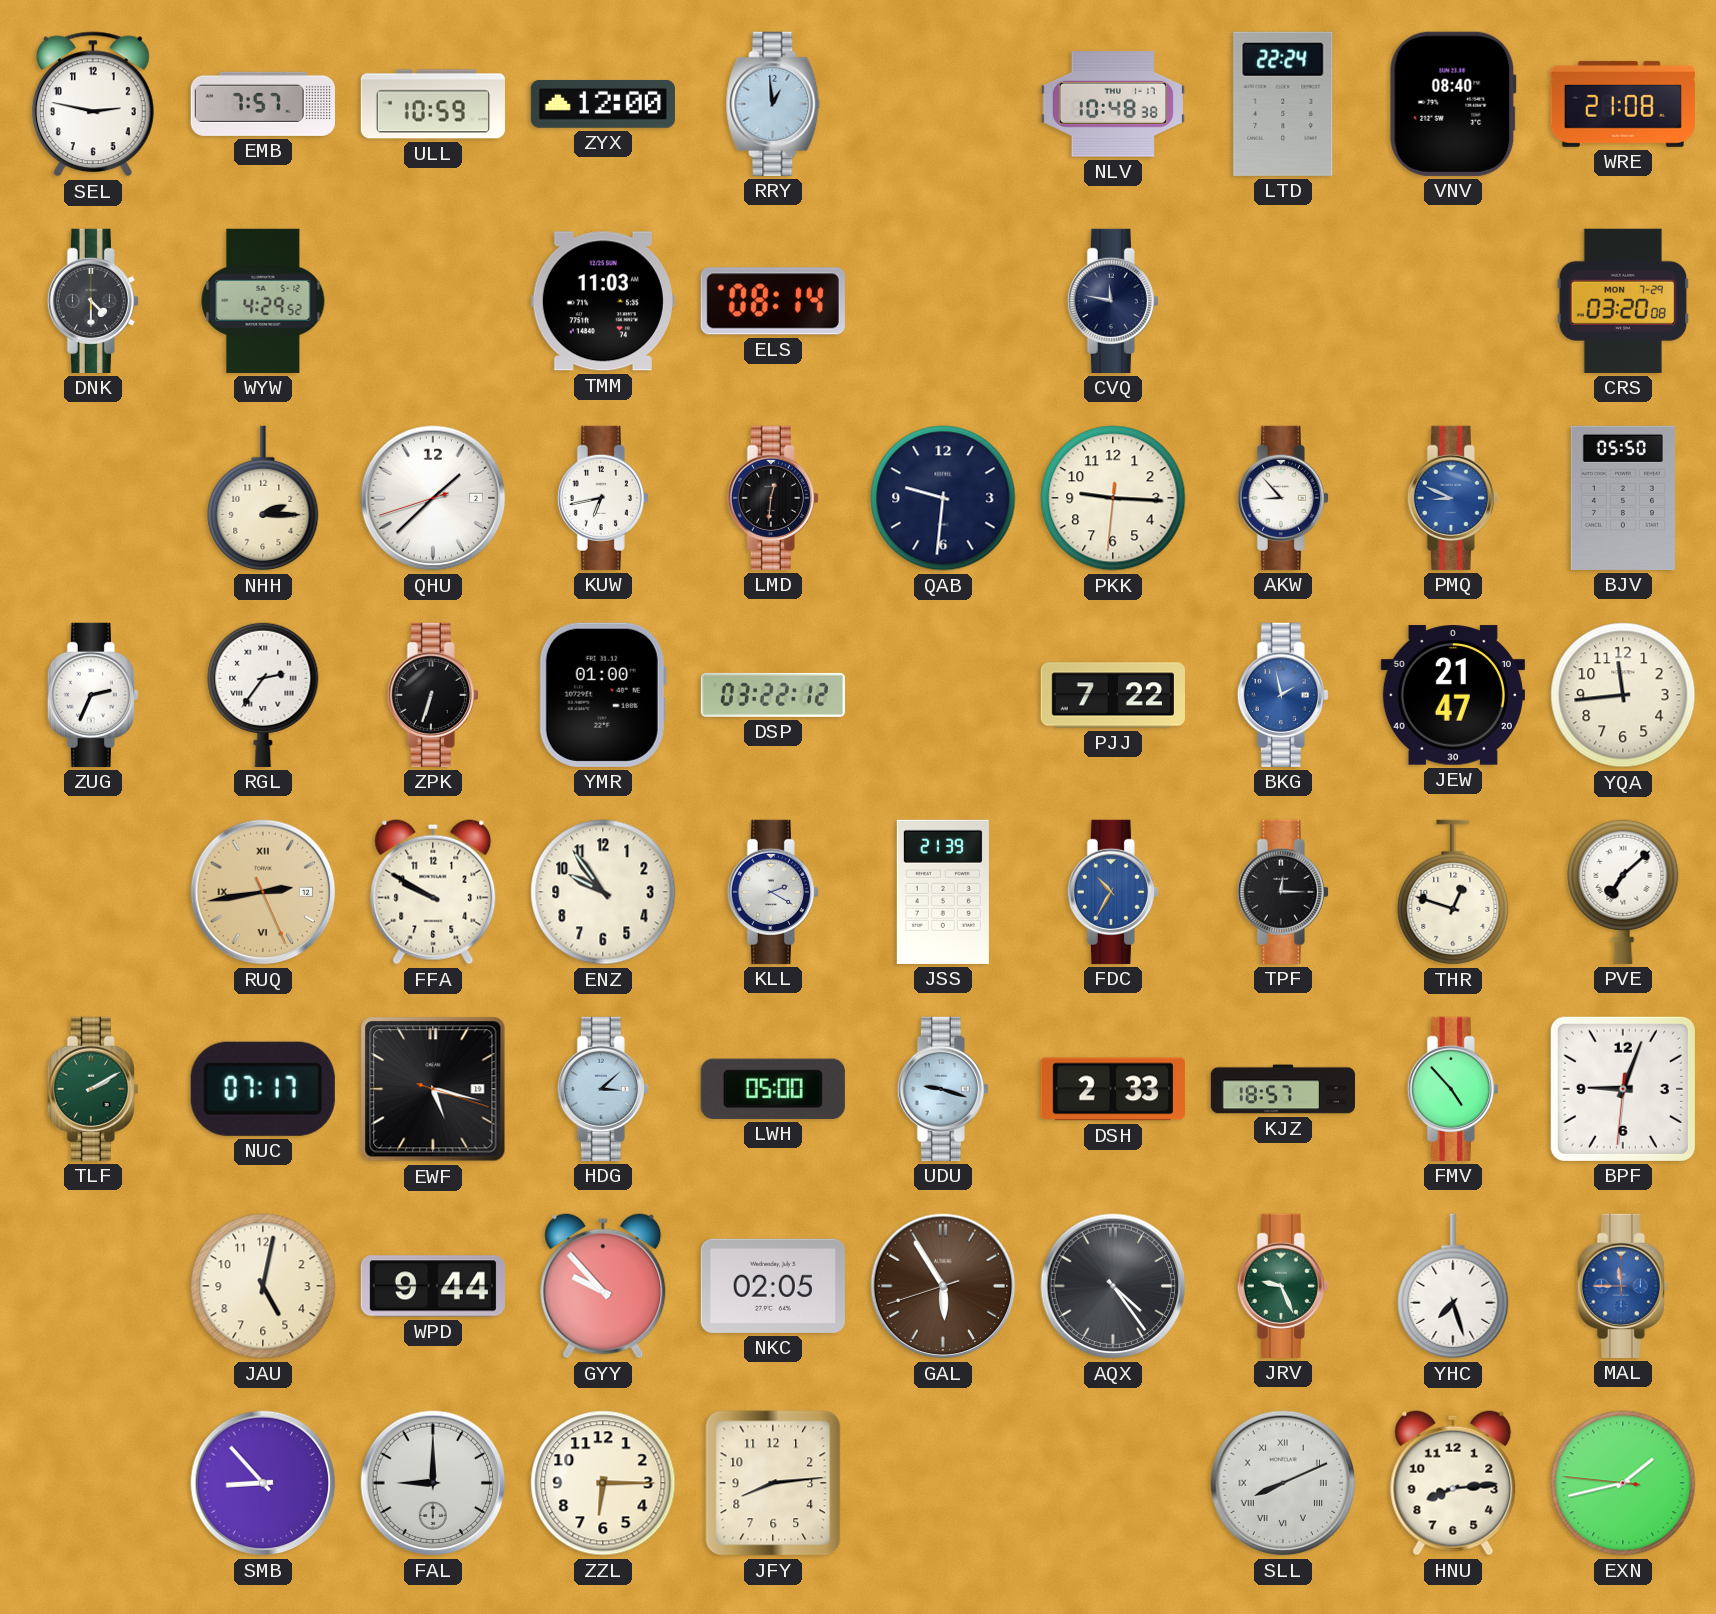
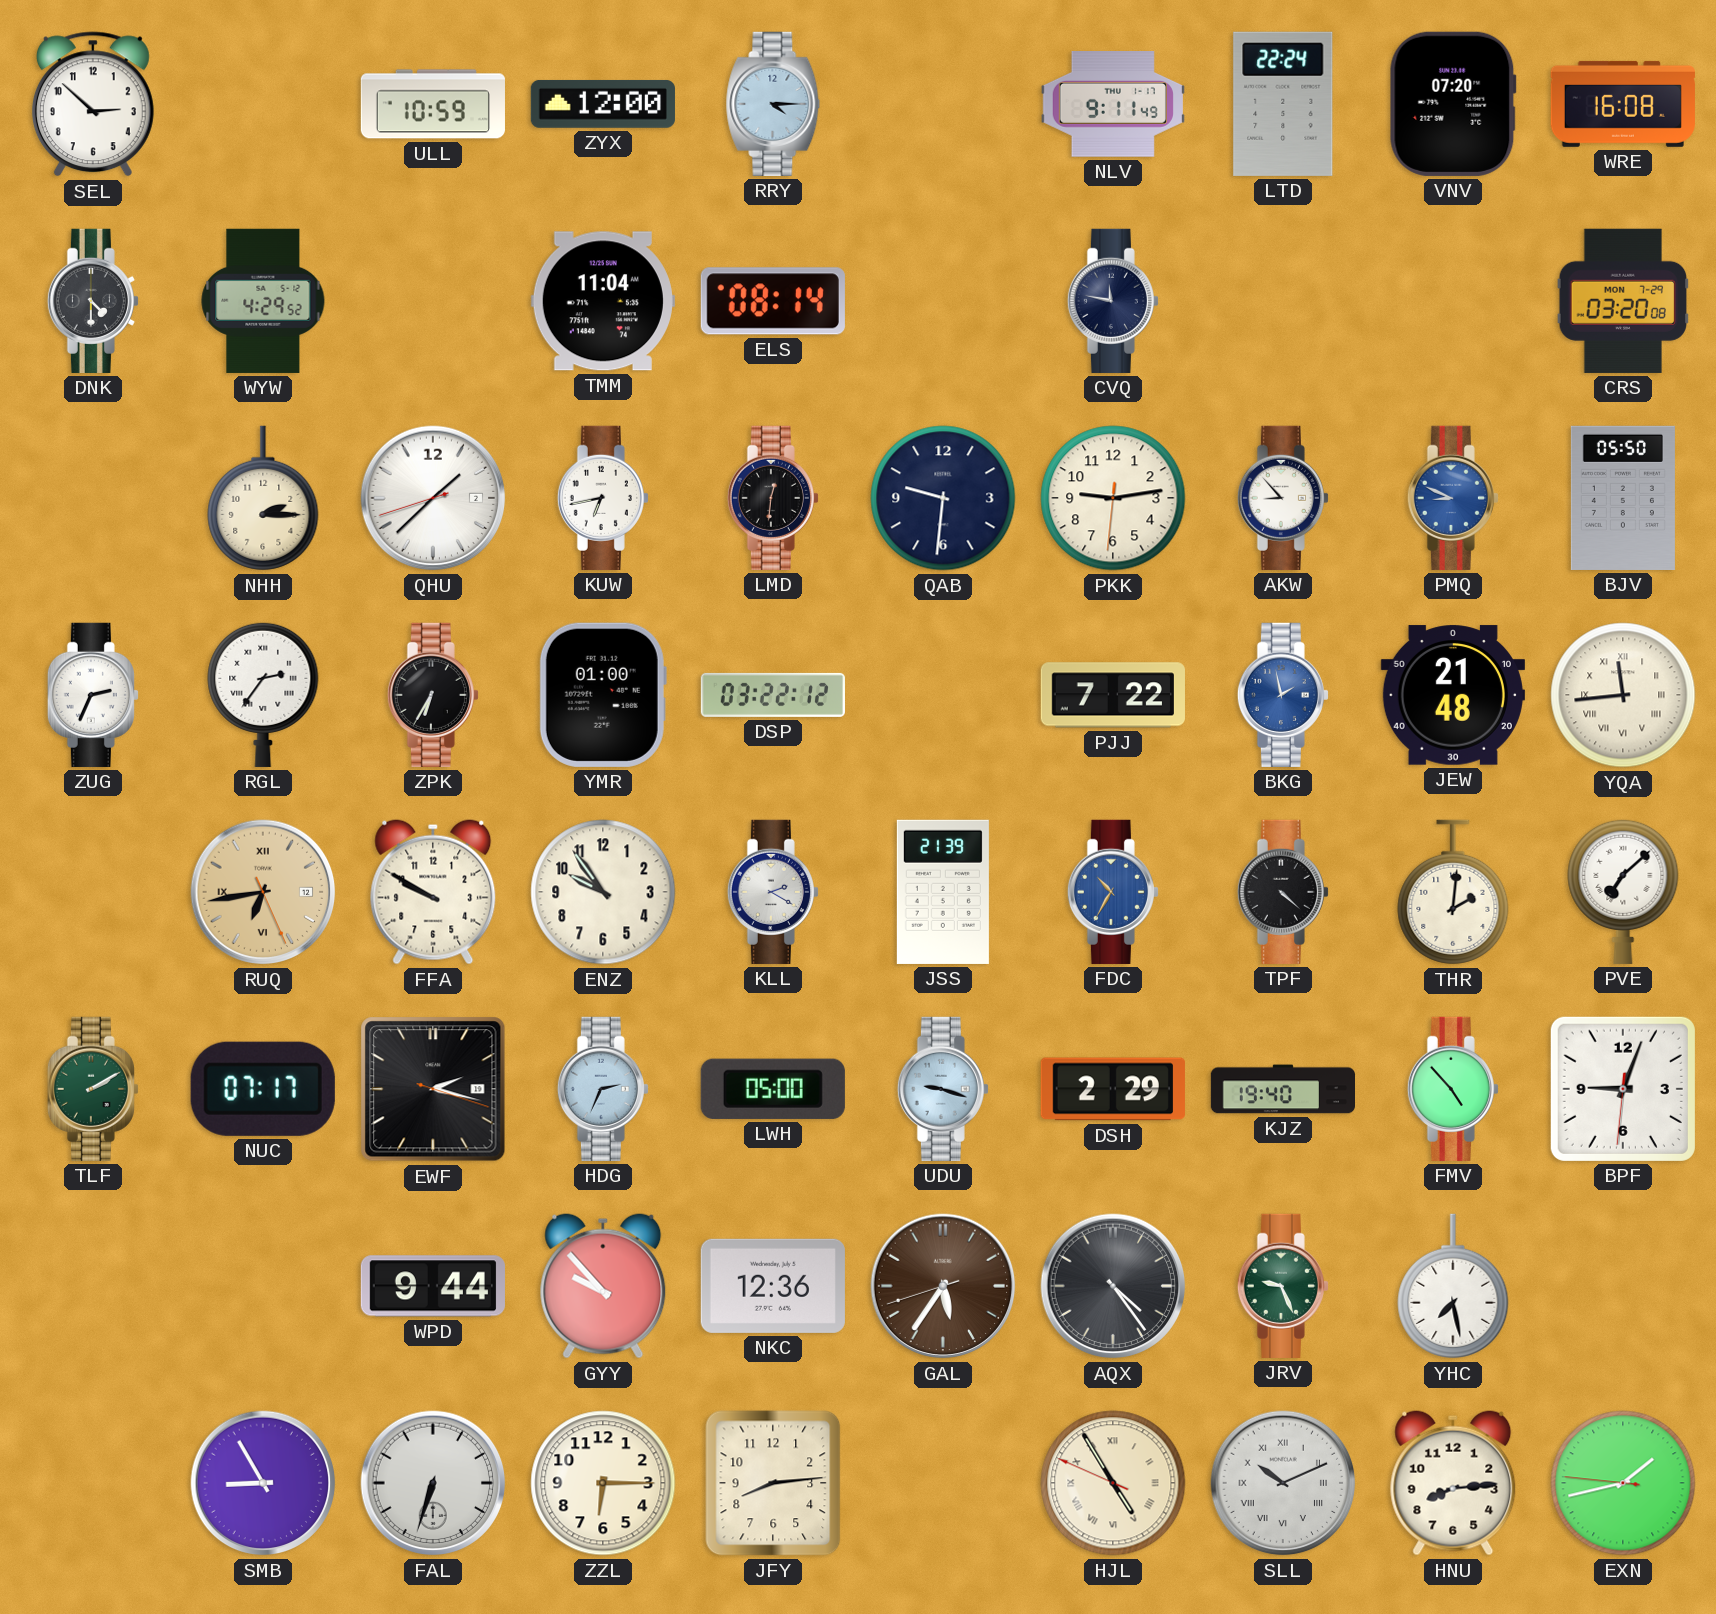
SEL: 2:47 -> 2:52
EMB: 7:57 -> none
RRY: 12:59 -> 4:15
NLV: 10:48 -> 9:11
VNV: 08:40 -> 07:20
WRE: 21:08 -> 16:08
TMM: 11:03 -> 11:04
PKK: 9:15 -> 9:13
ZPK: 6:33 -> 6:35
JEW: 21:47 -> 21:48
YQA numerals: Arabic -> Roman
RUQ: 2:43 -> 6:43
TPF: 12:15 -> 4:22
THR: 12:48 -> 2:01
EWF: 5:17 -> 2:17
HDG: 3:08 -> 2:34
DSH: 2:33 -> 2:29
KJZ: 18:57 -> 19:40
JAU: 5:02 -> none
NKC: 02:05 -> 12:36
GAL: 5:54 -> 5:35
YHC: 7:27 -> 7:28
MAL: 11:45 -> none
SMB: 8:53 -> 8:55
FAL: 9:00 -> 6:33
HJL: none -> 4:54
SLL: 8:11 -> 10:11
